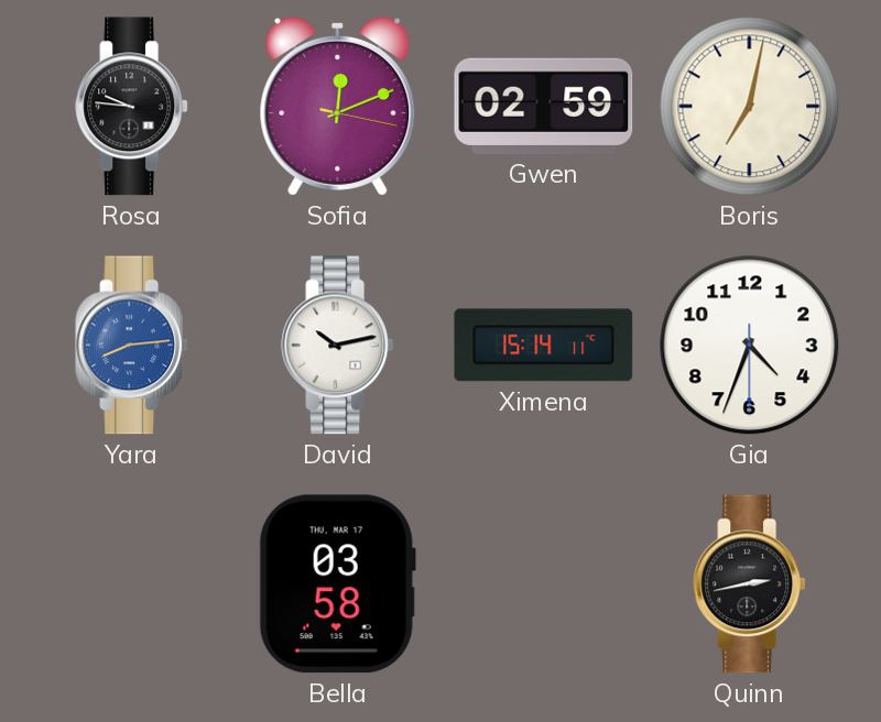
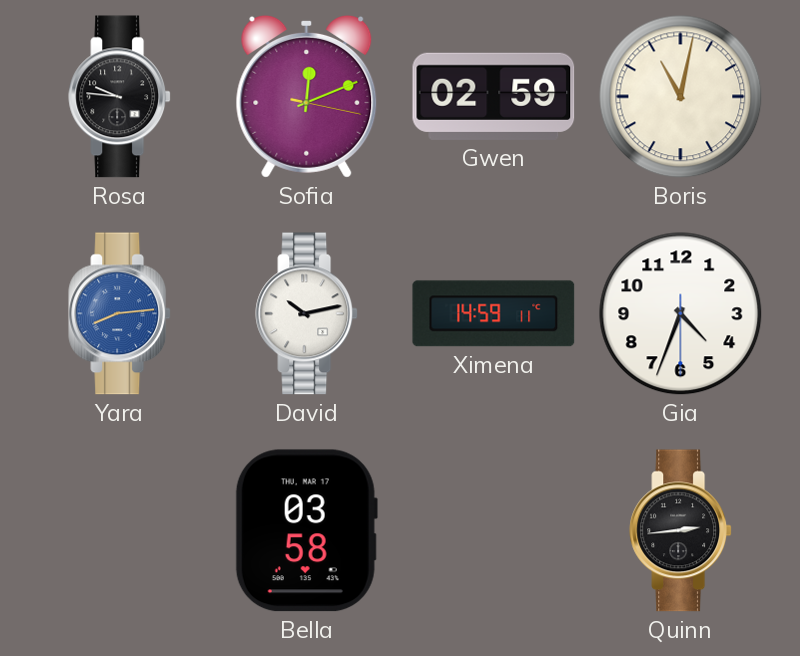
Boris: 7:02 -> 11:02
Ximena: 15:14 -> 14:59
Quinn: 2:43 -> 2:44
